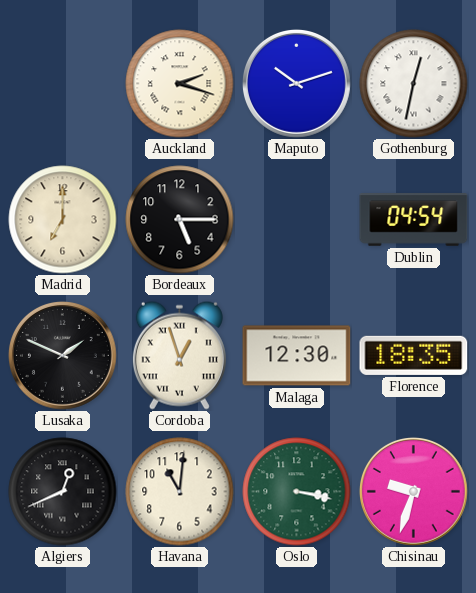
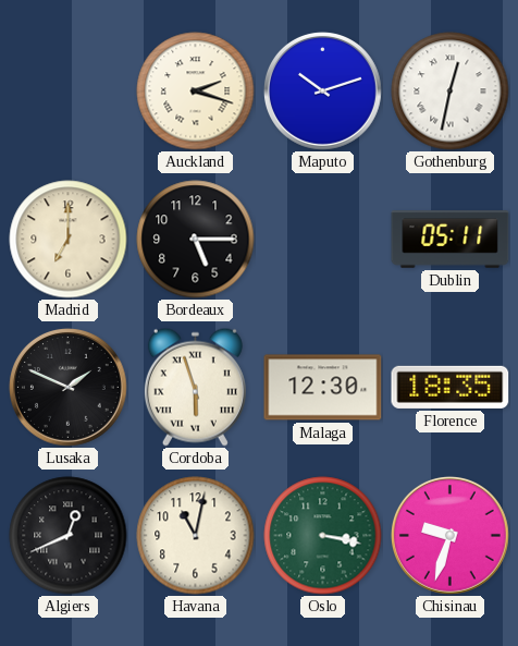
Dublin: 04:54 -> 05:11
Cordoba: 12:57 -> 5:57
Havana: 11:01 -> 11:02
